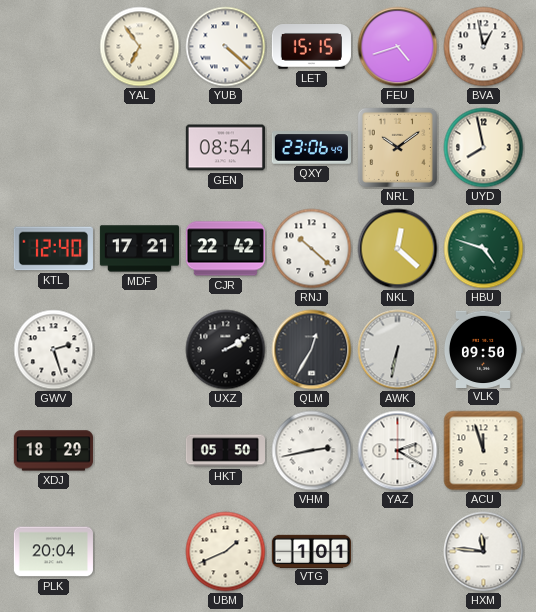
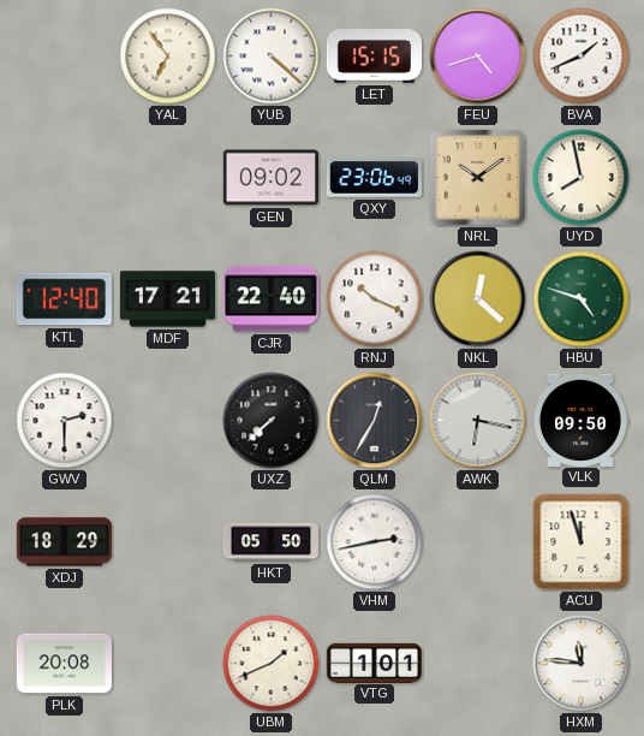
BVA: 12:58 -> 1:41
GEN: 08:54 -> 09:02
CJR: 22:42 -> 22:40
RNJ: 10:22 -> 10:19
GWV: 2:27 -> 2:30
UXZ: 2:10 -> 7:38
AWK: 6:32 -> 6:17
YAZ: 2:20 -> none
PLK: 20:04 -> 20:08
